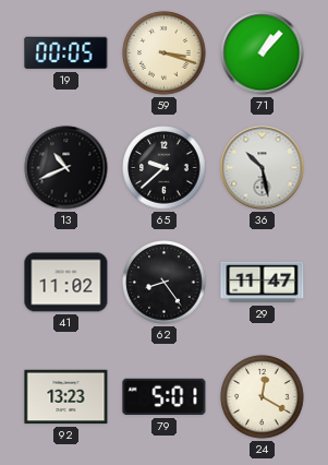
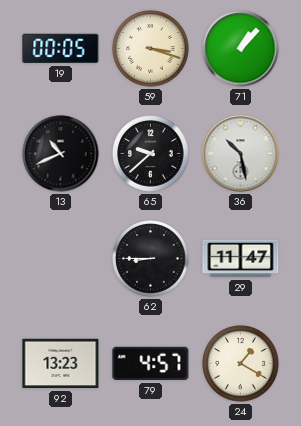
41: 11:02 -> none
62: 8:24 -> 8:45
79: 5:01 -> 4:57
24: 12:20 -> 1:20
